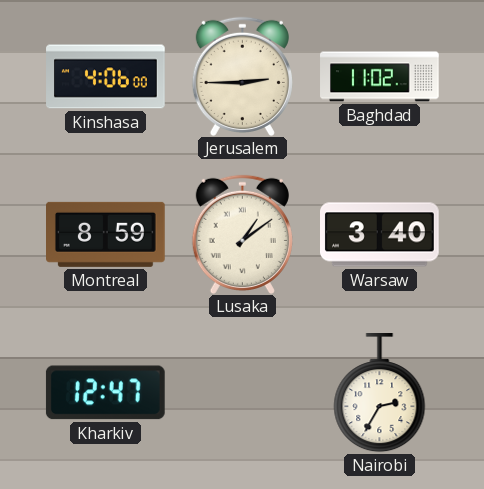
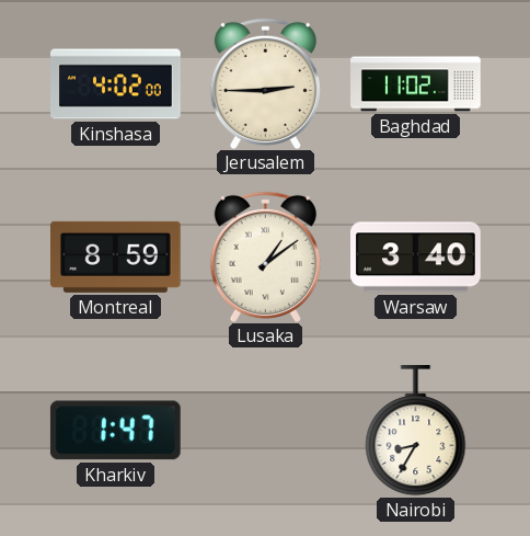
Kinshasa: 4:06 -> 4:02
Kharkiv: 12:47 -> 1:47
Nairobi: 2:35 -> 8:35
